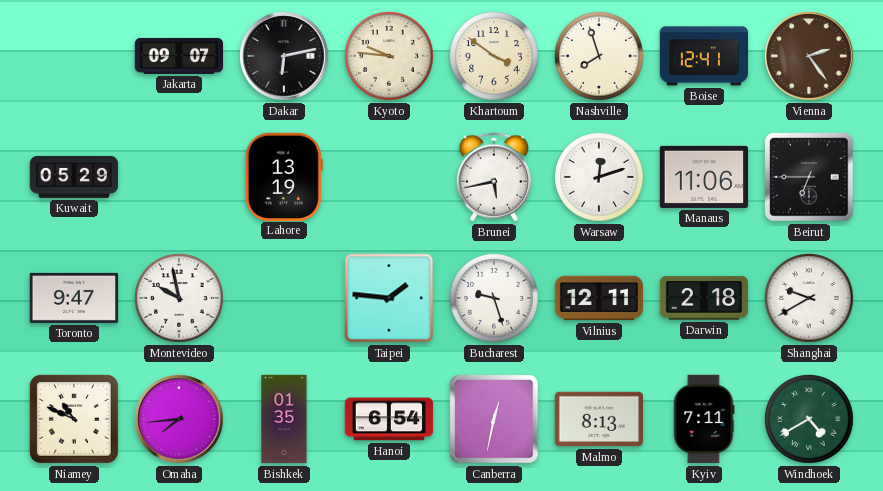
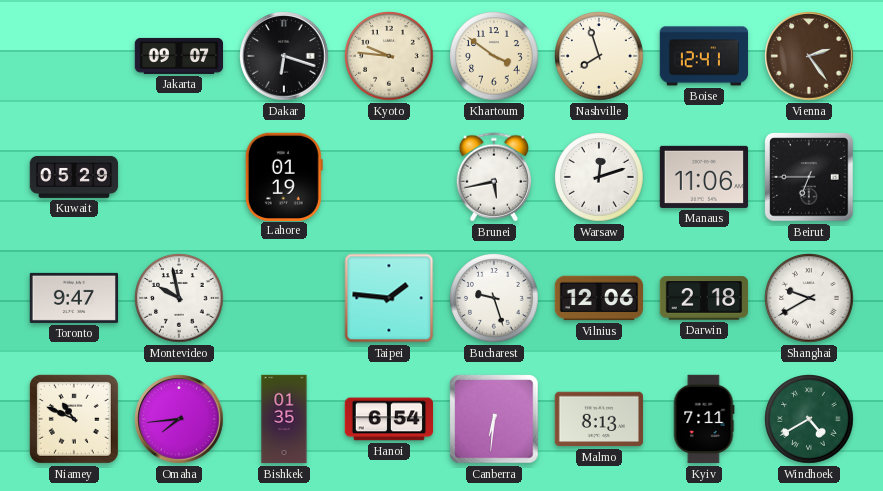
Dakar: 6:13 -> 6:18
Lahore: 13:19 -> 01:19
Vilnius: 12:11 -> 12:06
Canberra: 12:32 -> 6:31
